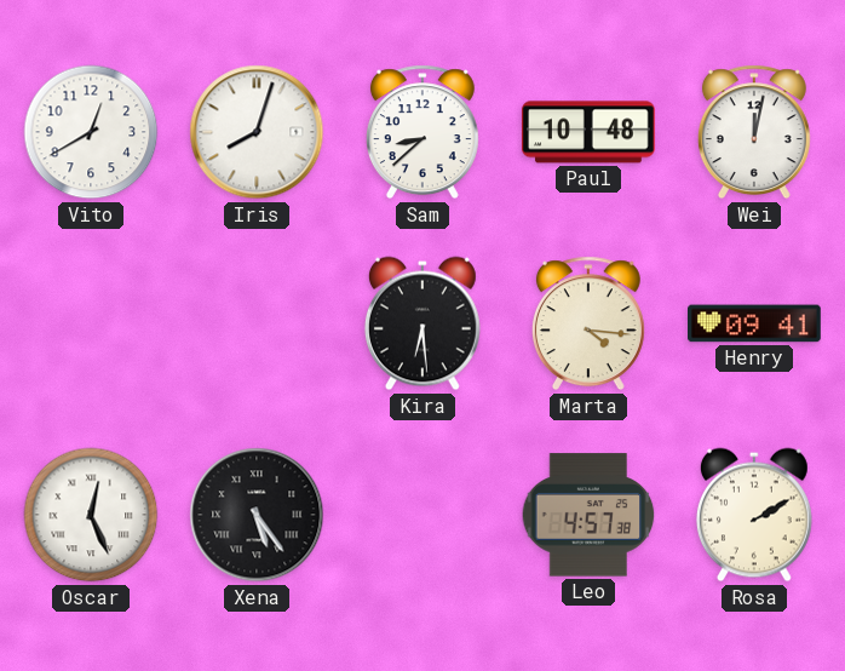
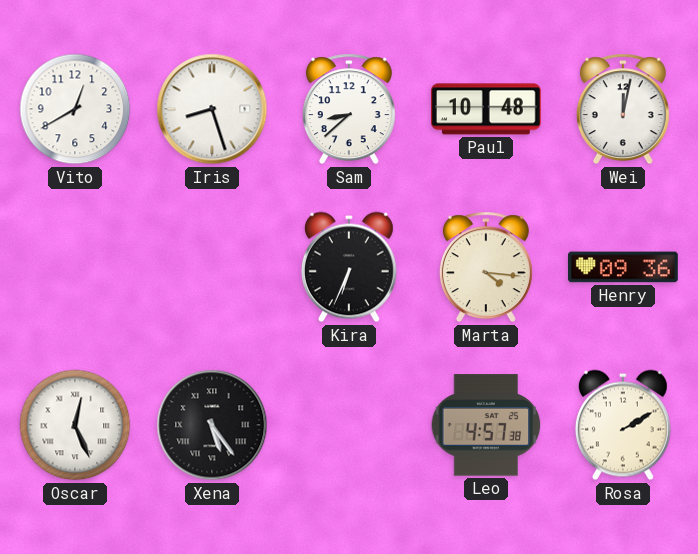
Iris: 8:03 -> 8:27
Kira: 6:29 -> 6:34
Henry: 09:41 -> 09:36
